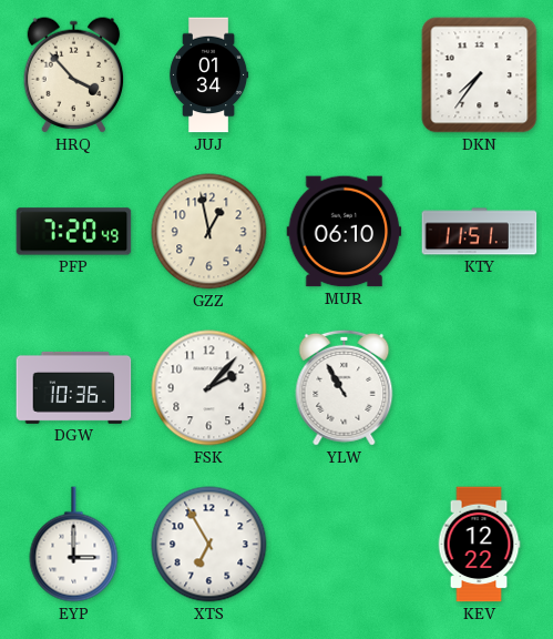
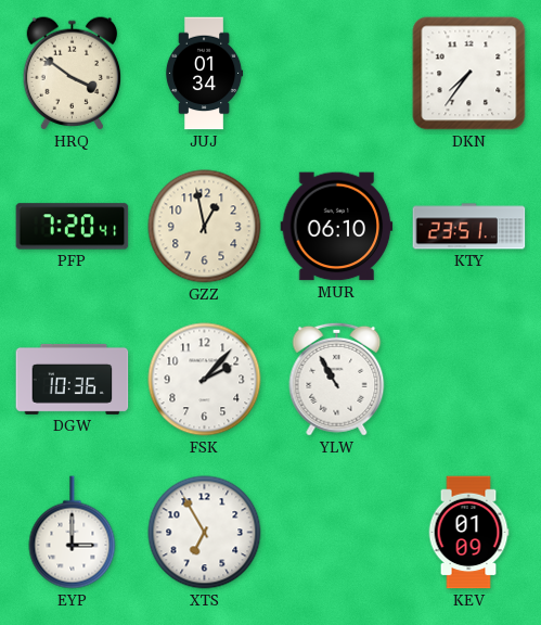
HRQ: 3:53 -> 3:51
PFP: 7:20:49 -> 7:20:41
KTY: 11:51 -> 23:51
KEV: 12:22 -> 01:09
